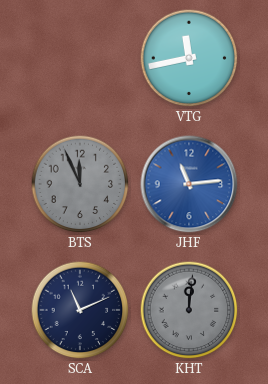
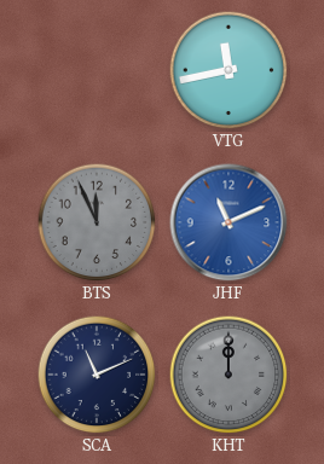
JHF: 11:14 -> 11:11
KHT: 12:01 -> 12:00
